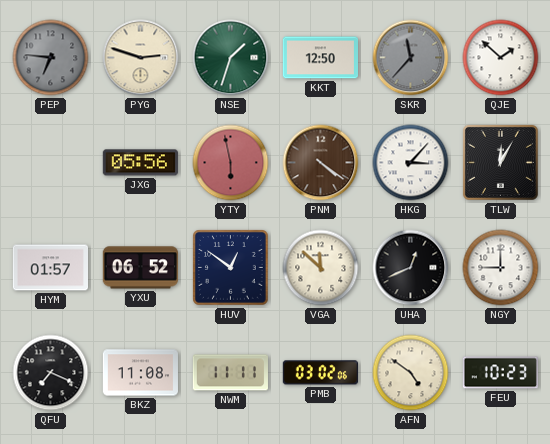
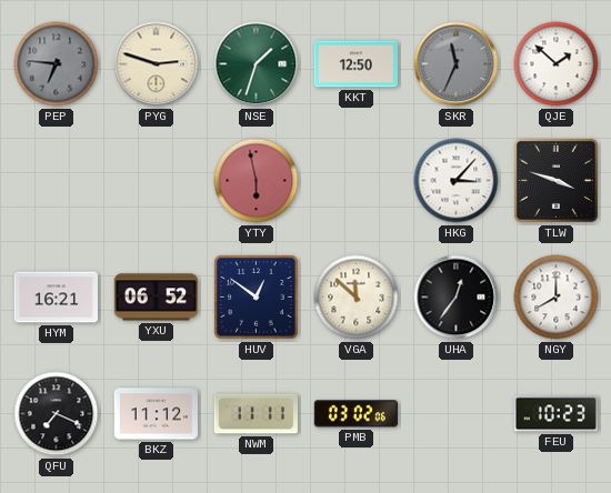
SKR: 11:37 -> 11:34
JXG: 05:56 -> none
PNM: 4:21 -> none
TLW: 12:05 -> 3:48
HYM: 01:57 -> 16:21
UHA: 12:41 -> 12:36
NGY: 9:00 -> 8:00
BKZ: 11:08 -> 11:12
AFN: 4:51 -> none
